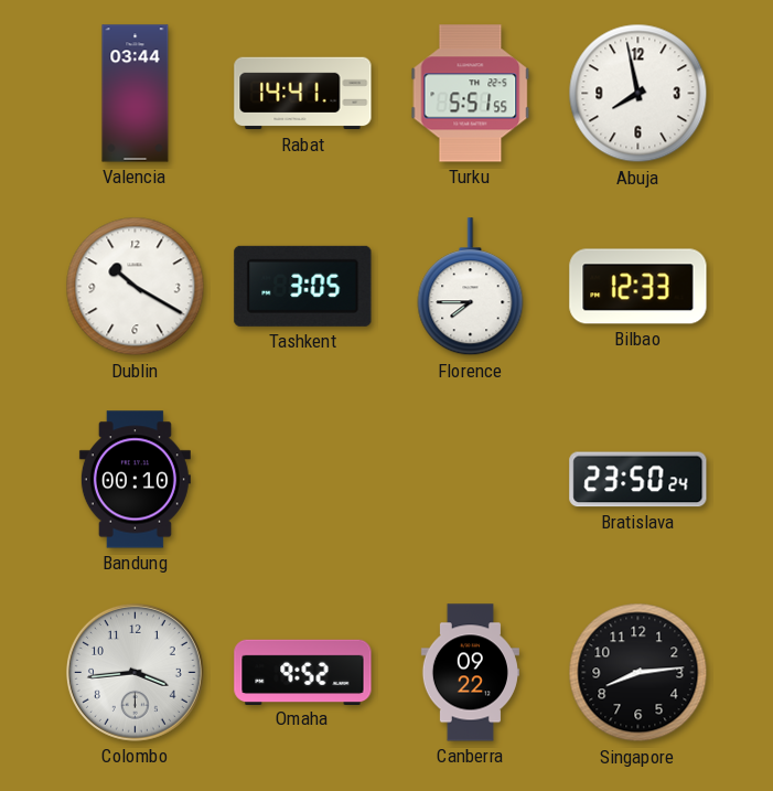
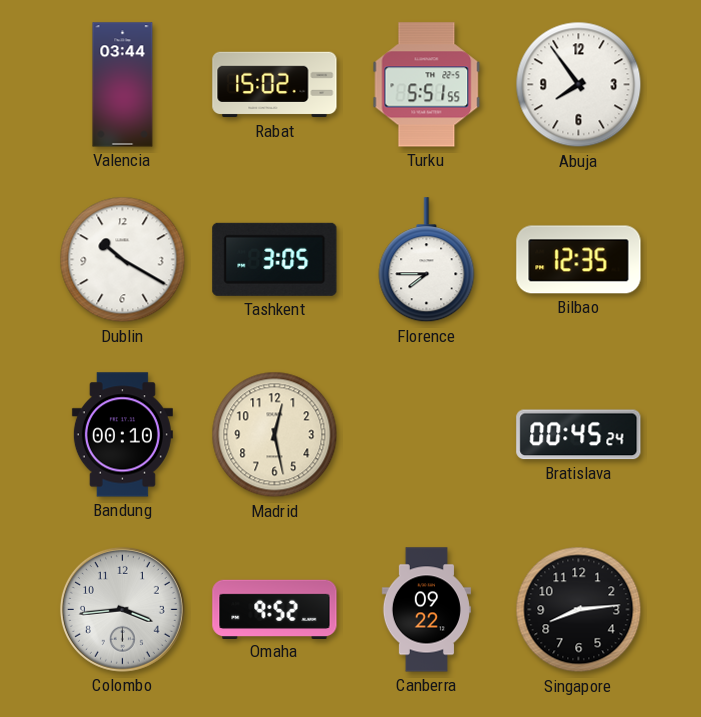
Rabat: 14:41 -> 15:02
Abuja: 7:58 -> 7:54
Bilbao: 12:33 -> 12:35
Madrid: none -> 12:28
Bratislava: 23:50 -> 00:45
